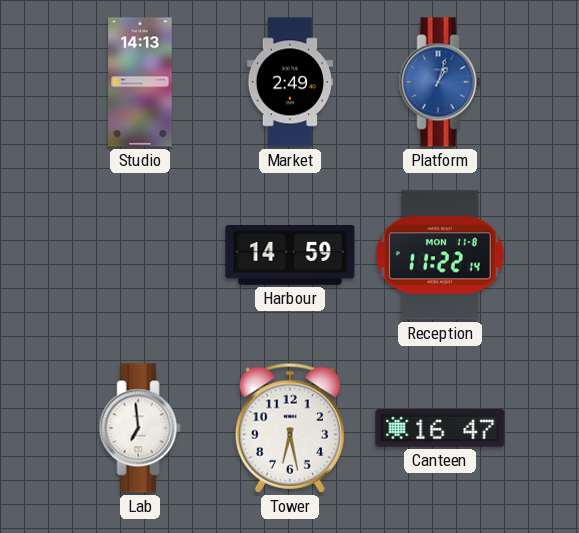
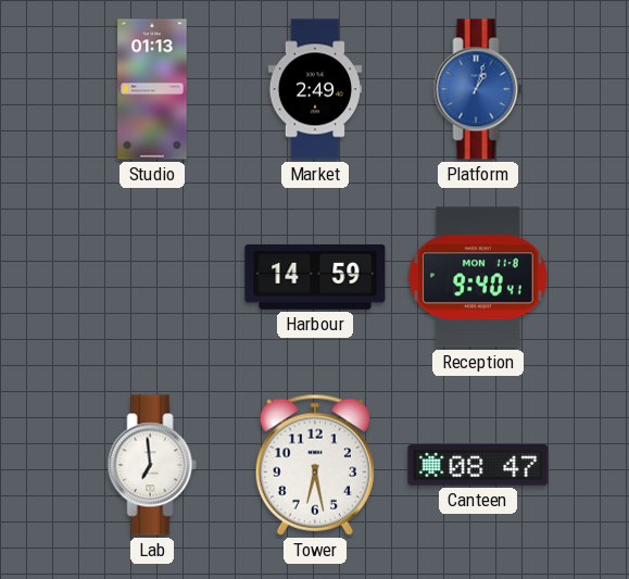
Studio: 14:13 -> 01:13
Reception: 11:22 -> 9:40
Canteen: 16:47 -> 08:47
